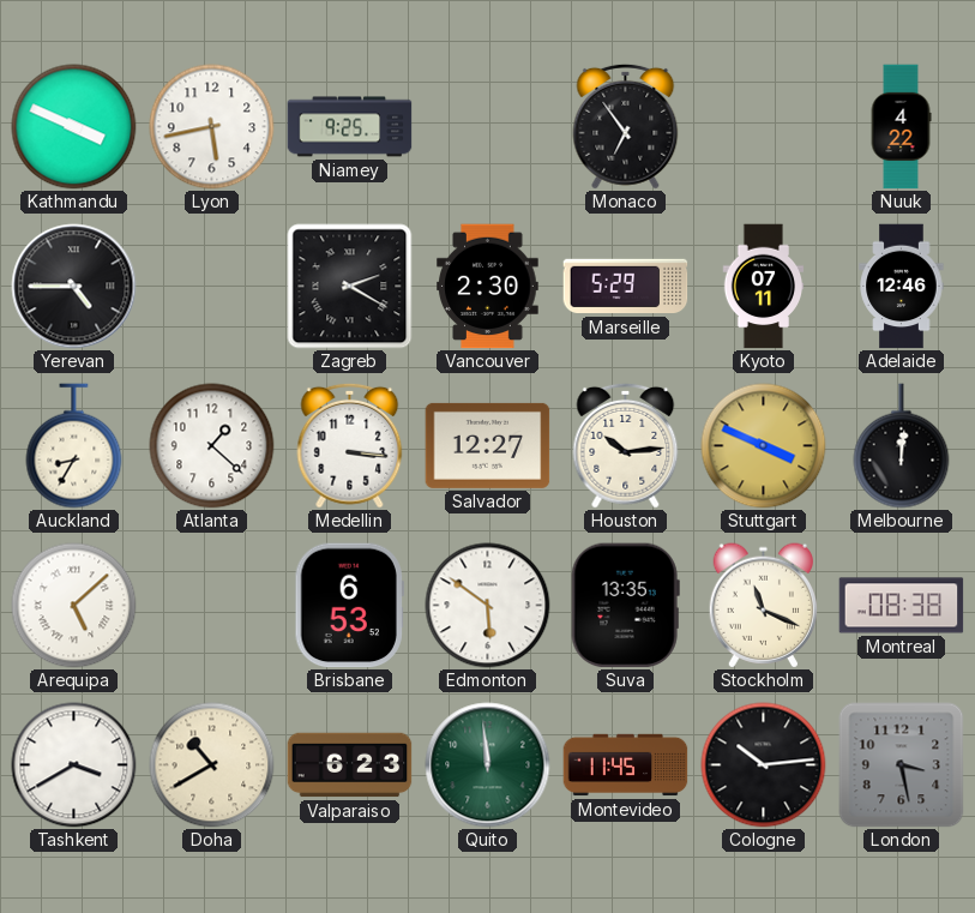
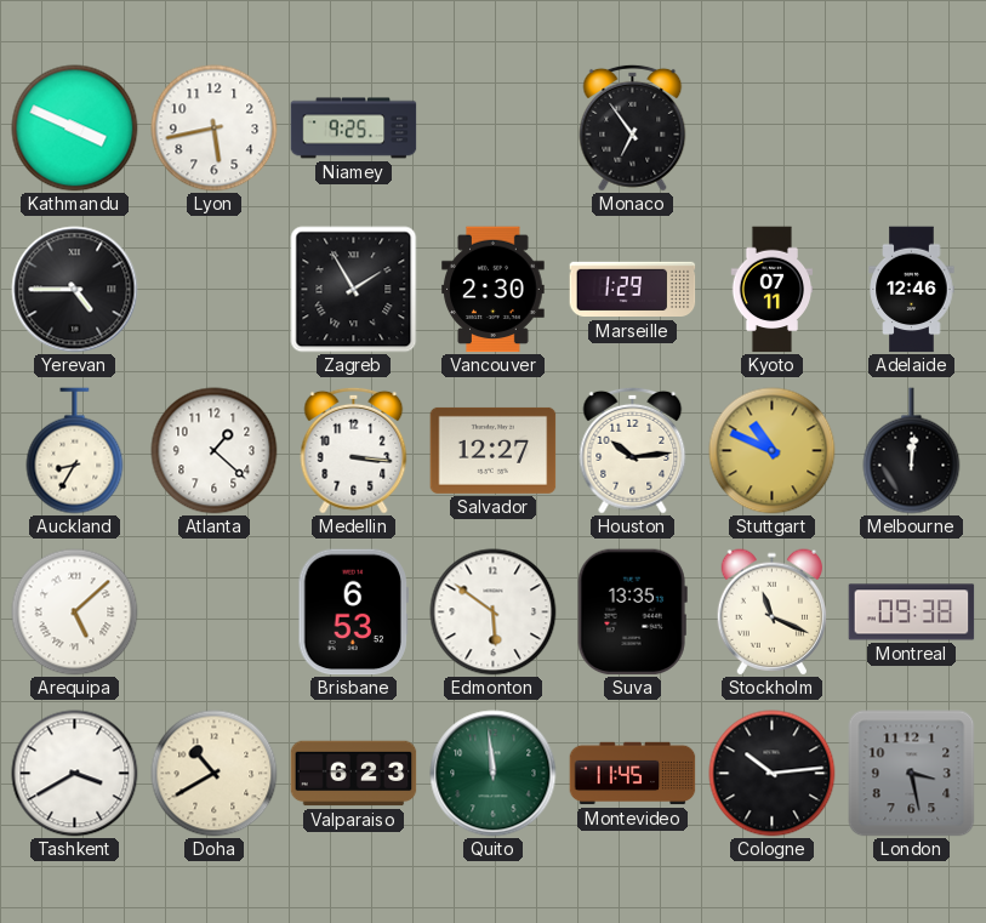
Nuuk: 4:22 -> none
Zagreb: 2:20 -> 1:55
Marseille: 5:29 -> 1:29
Stuttgart: 3:49 -> 10:49
Montreal: 08:38 -> 09:38
